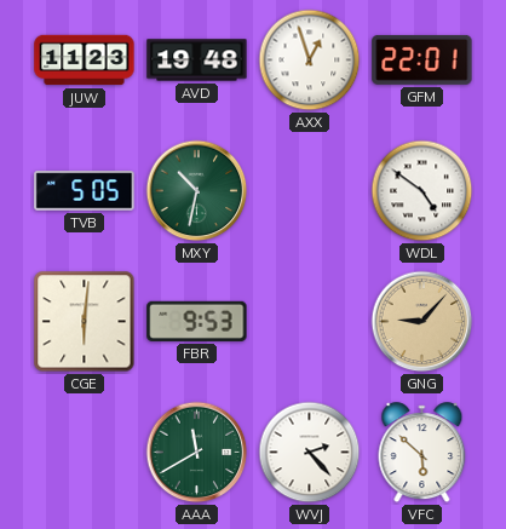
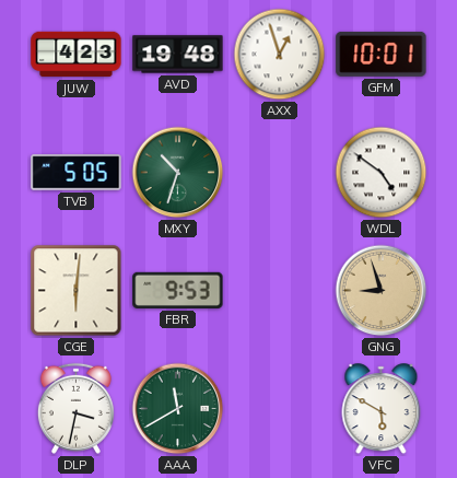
JUW: 11:23 -> 4:23
GFM: 22:01 -> 10:01
MXY: 10:32 -> 10:33
GNG: 9:07 -> 8:57
DLP: none -> 3:32
WVJ: 2:23 -> none
VFC: 5:52 -> 5:50
